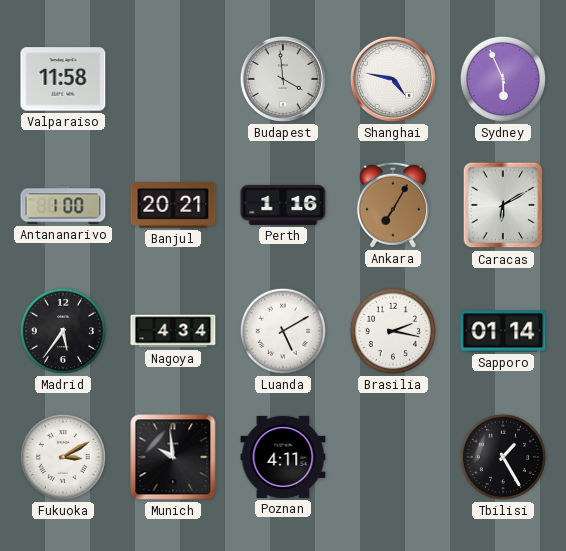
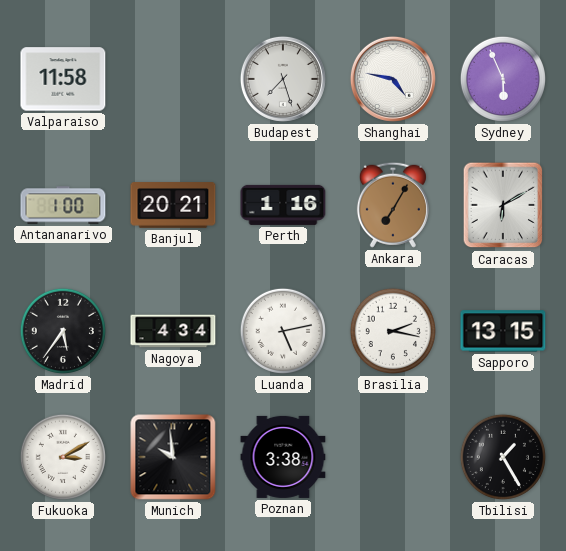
Budapest: 3:59 -> 7:27
Luanda: 5:10 -> 5:13
Sapporo: 01:14 -> 13:15
Poznan: 4:11 -> 3:38
